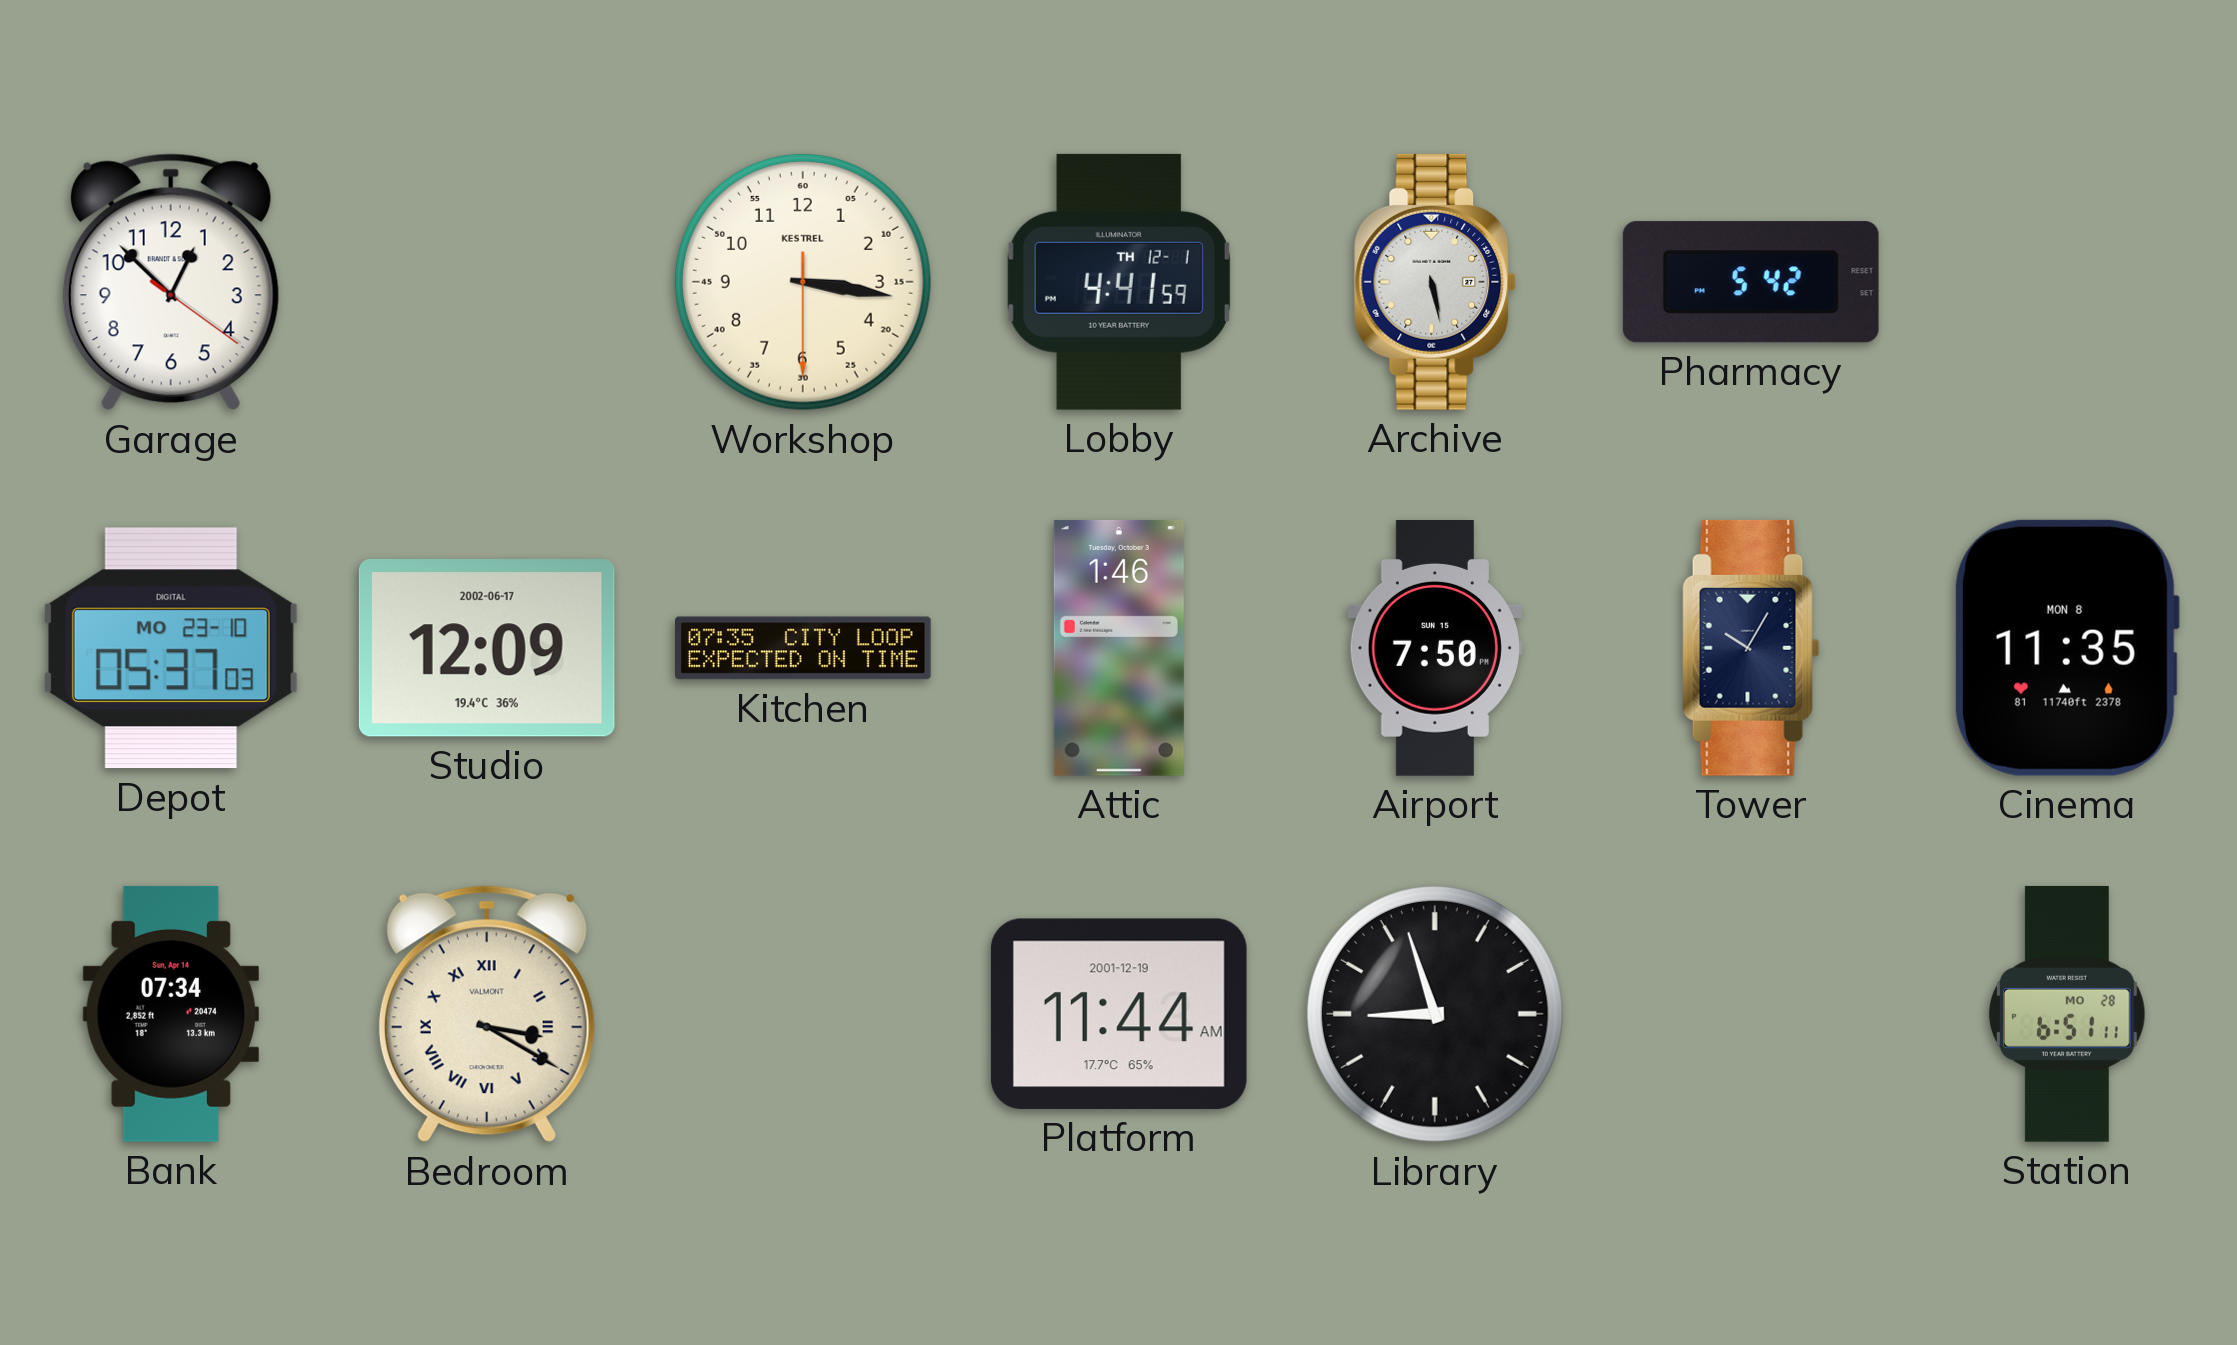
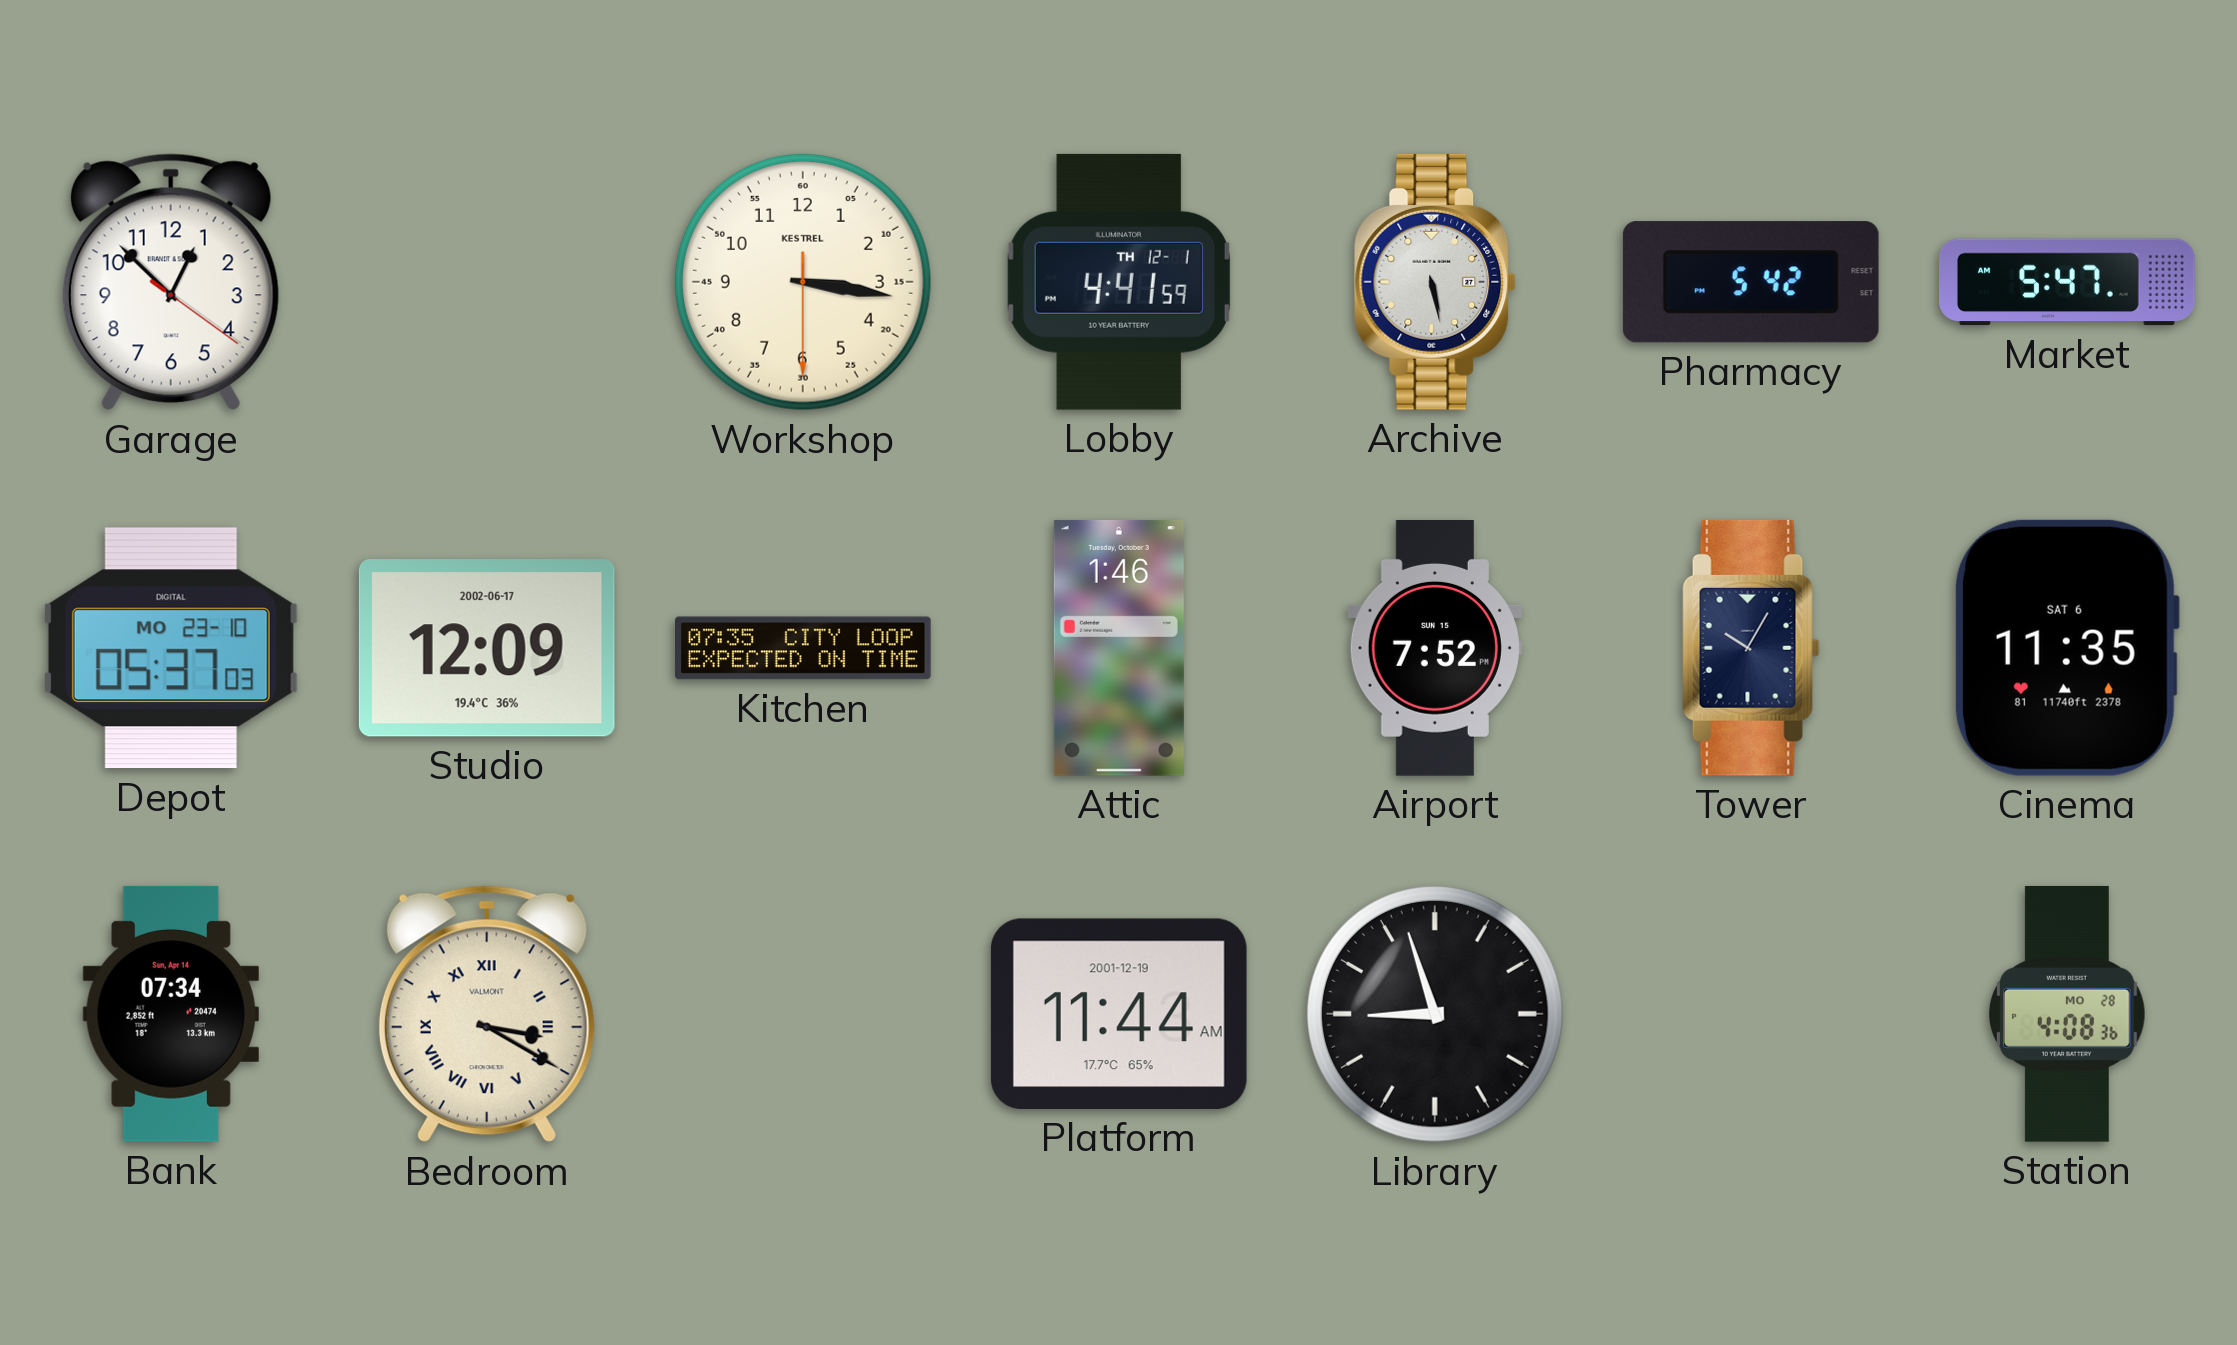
Market: none -> 5:47
Airport: 7:50 -> 7:52
Cinema date: MON 8 -> SAT 6
Station: 6:51 -> 4:08
